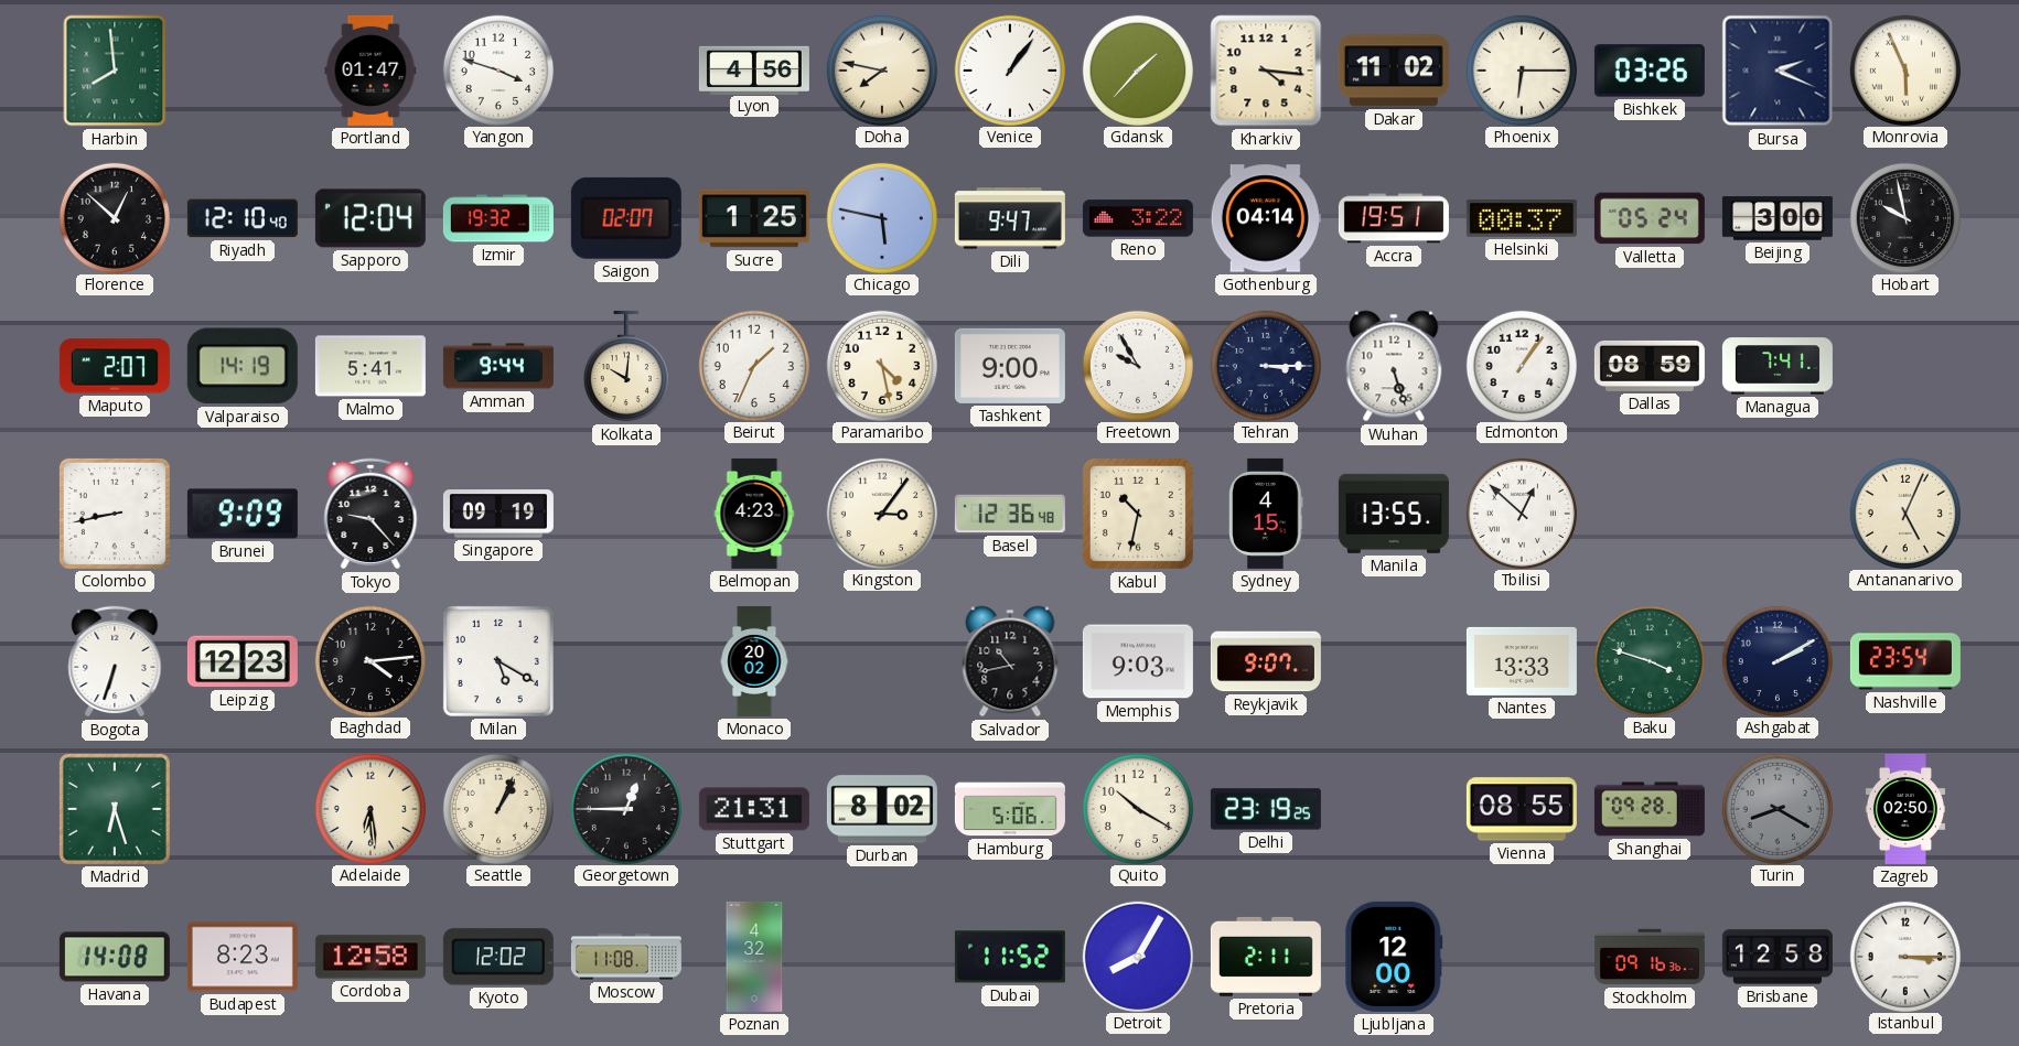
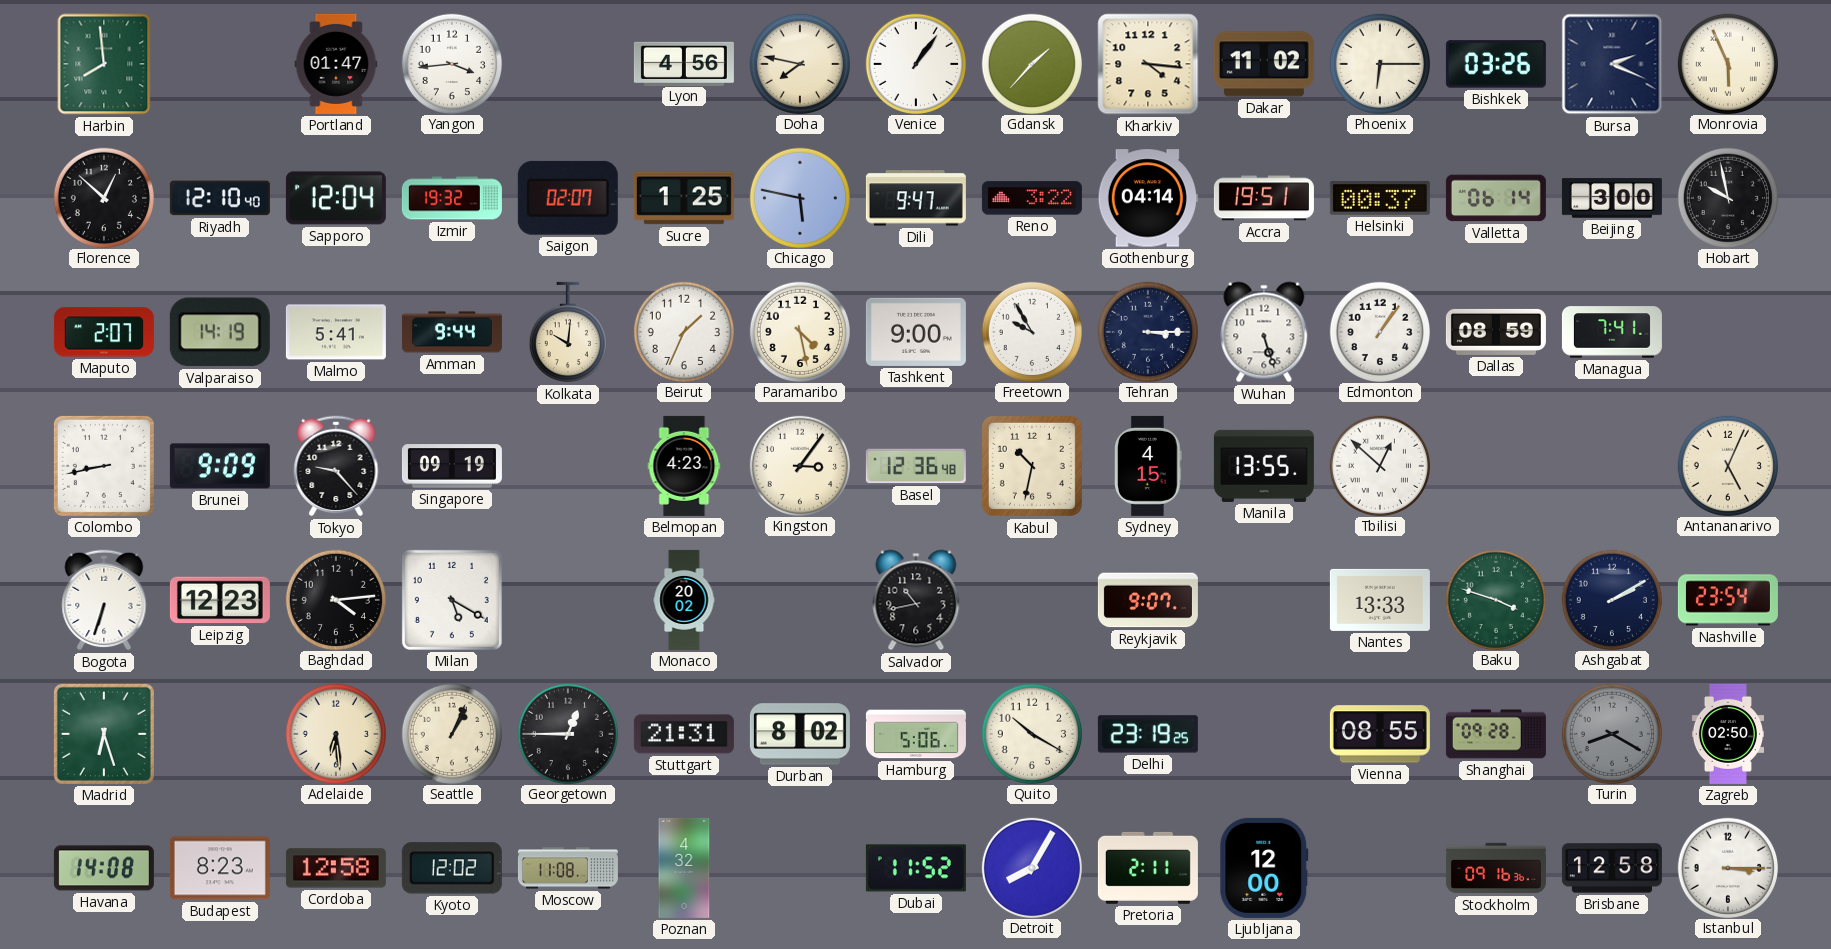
Yangon: 3:48 -> 3:44
Valletta: 05:24 -> 06:14
Memphis: 9:03 -> none
